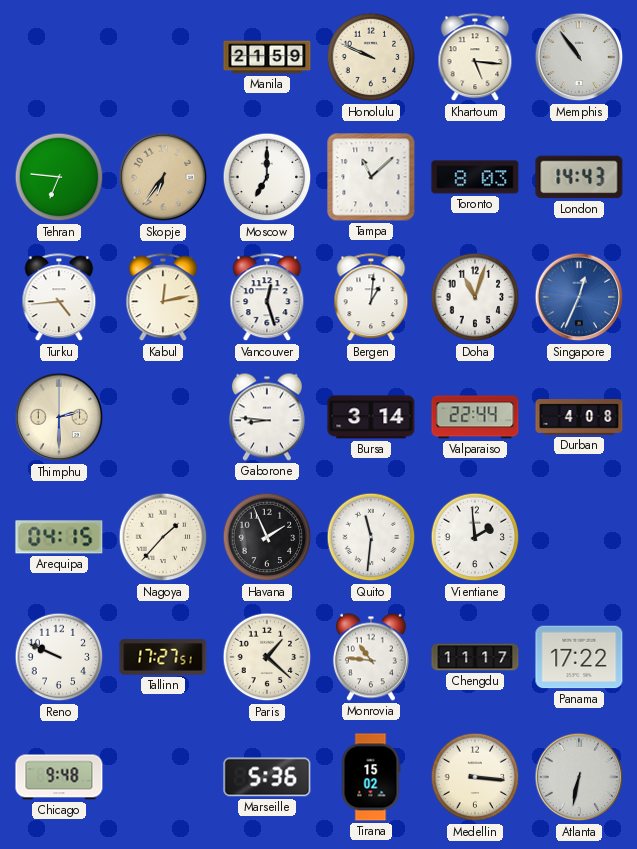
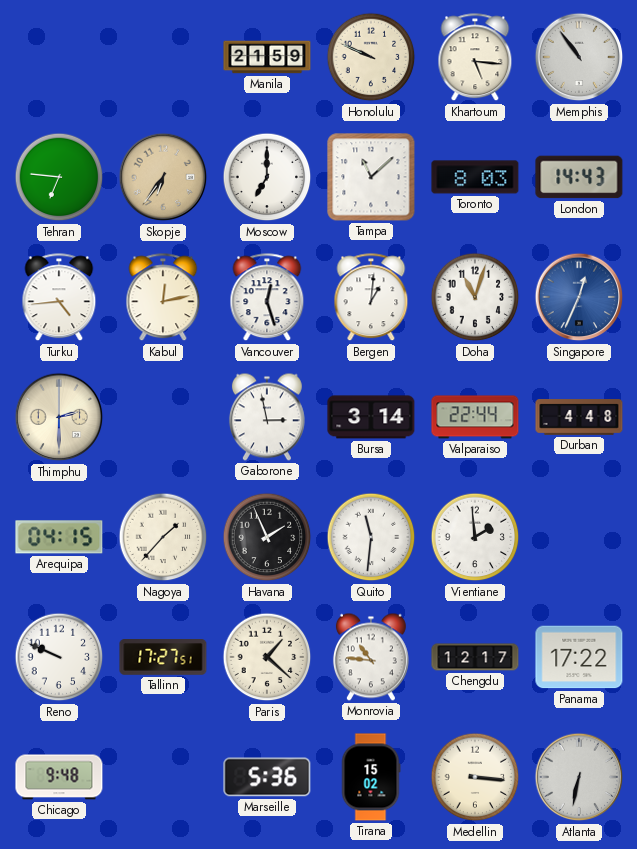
Gaborone: 8:46 -> 2:58
Durban: 4:08 -> 4:48
Chengdu: 11:17 -> 12:17
